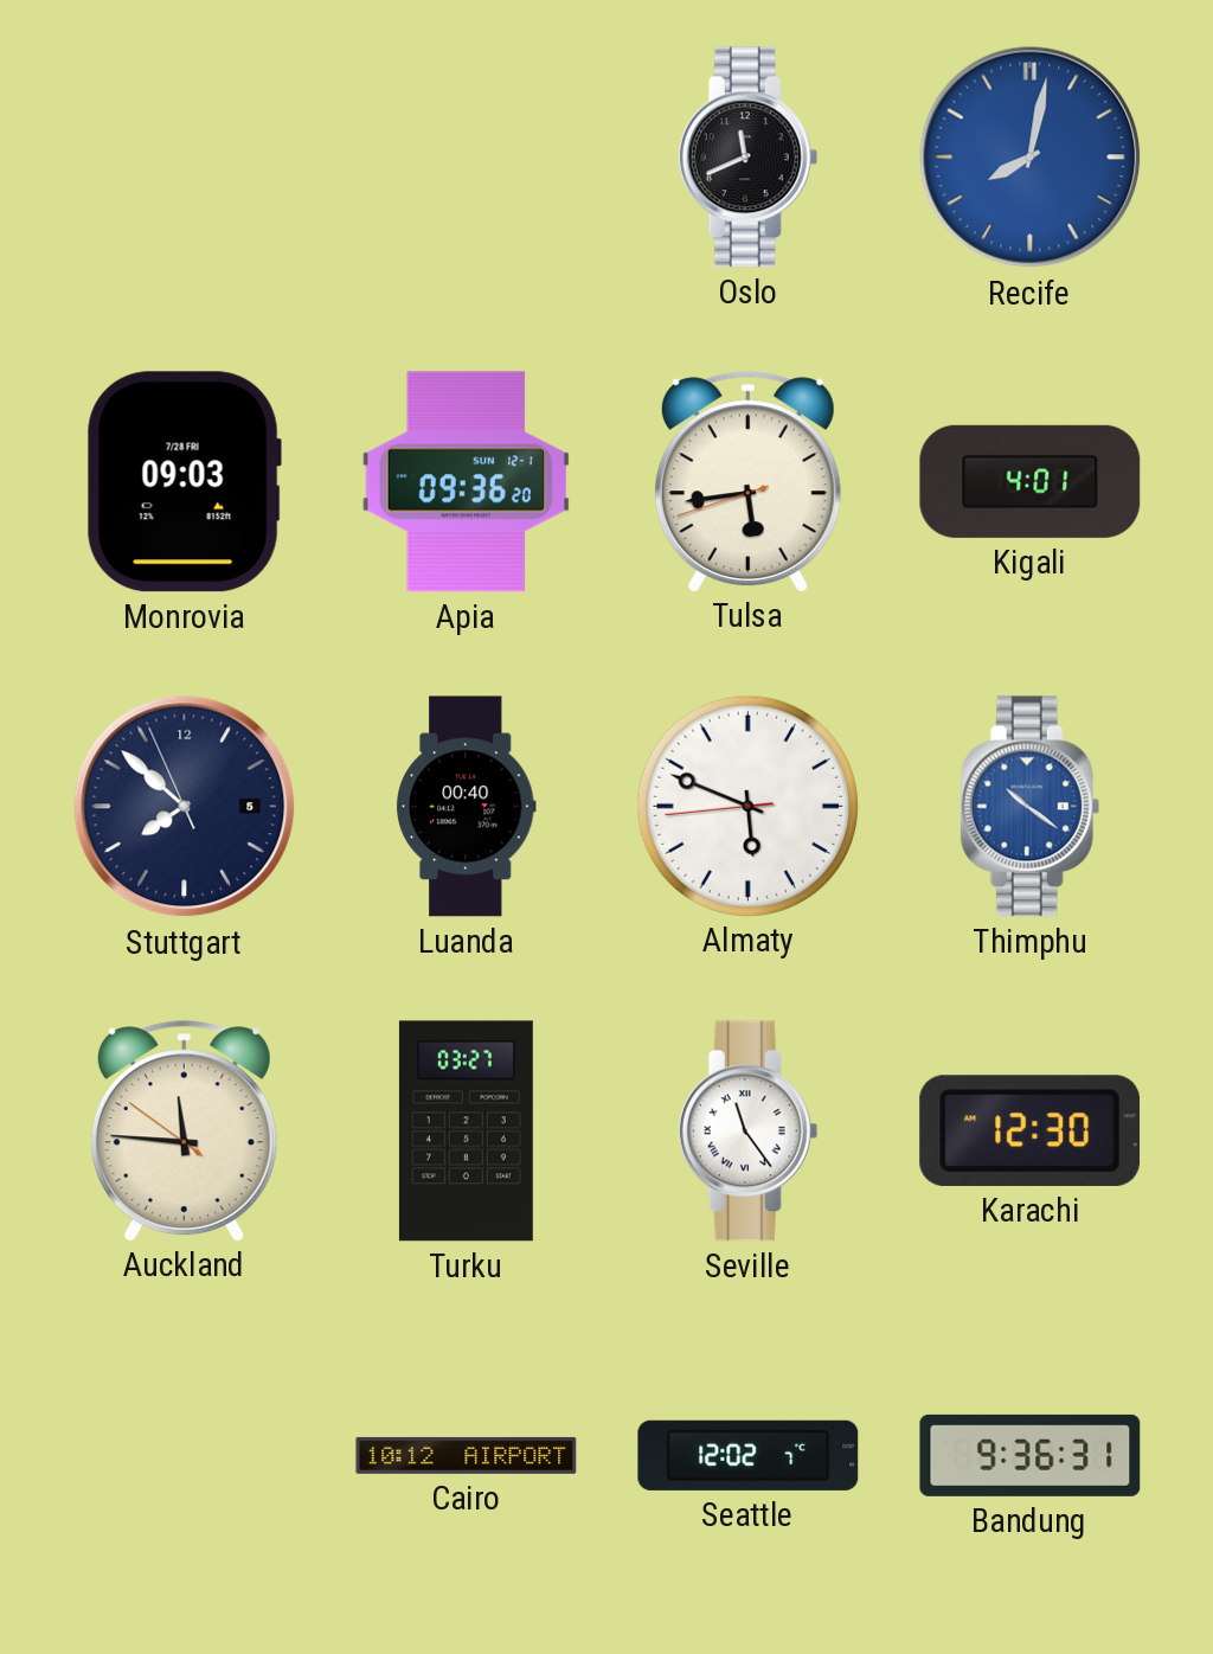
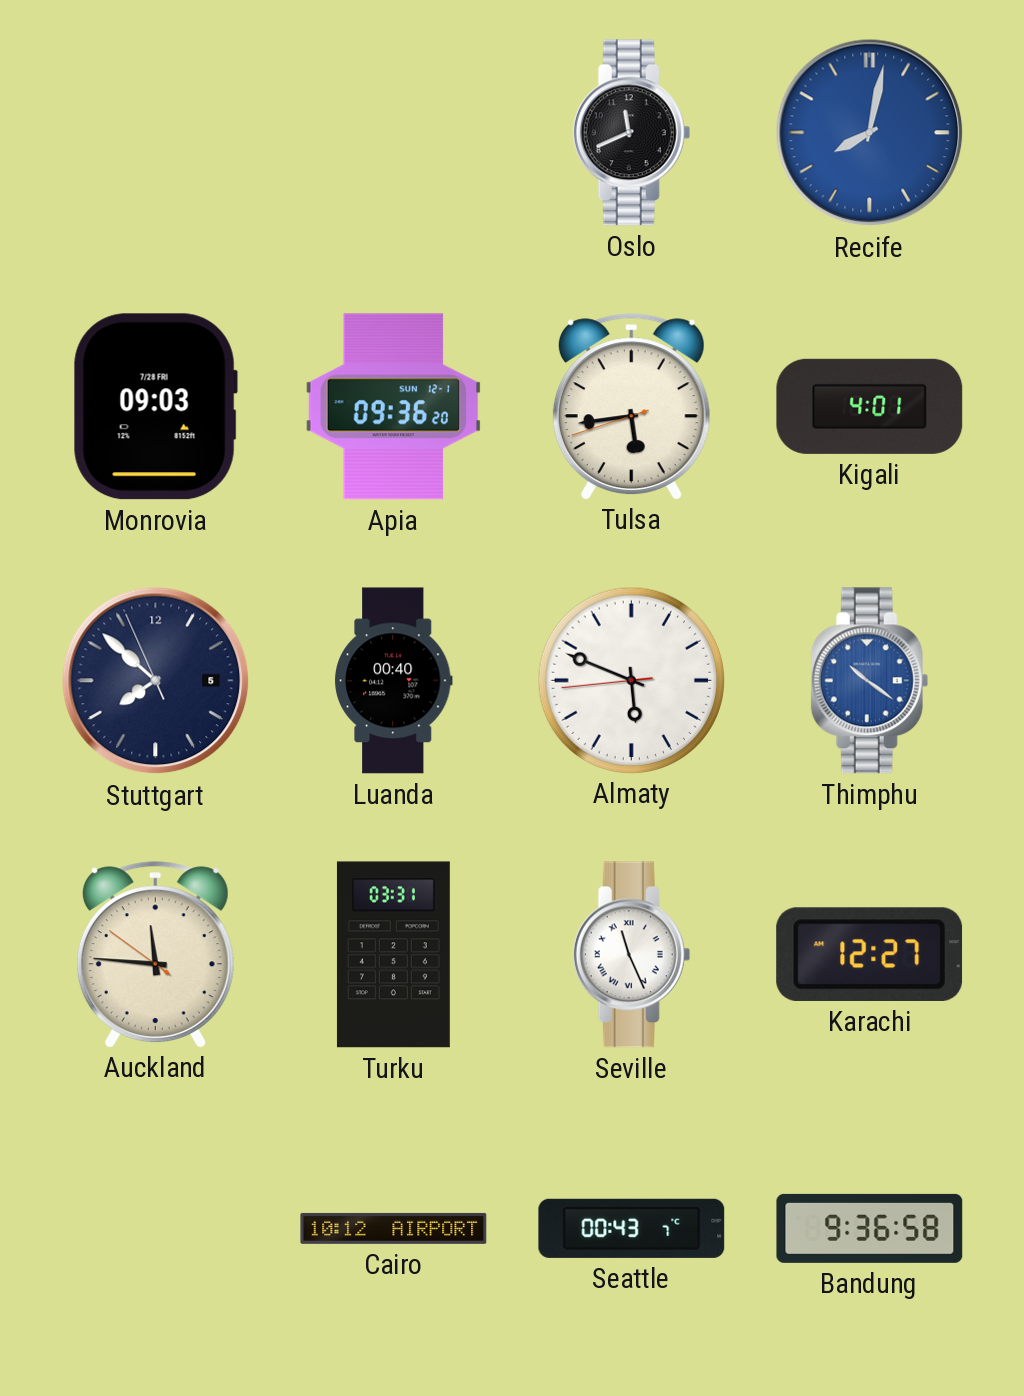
Turku: 03:27 -> 03:31
Seville: 11:24 -> 11:26
Karachi: 12:30 -> 12:27
Seattle: 12:02 -> 00:43
Bandung: 9:36:31 -> 9:36:58
